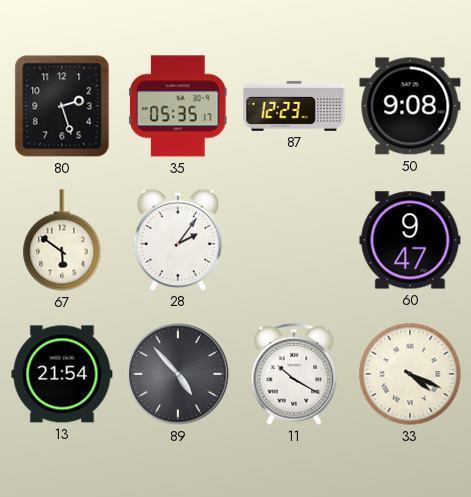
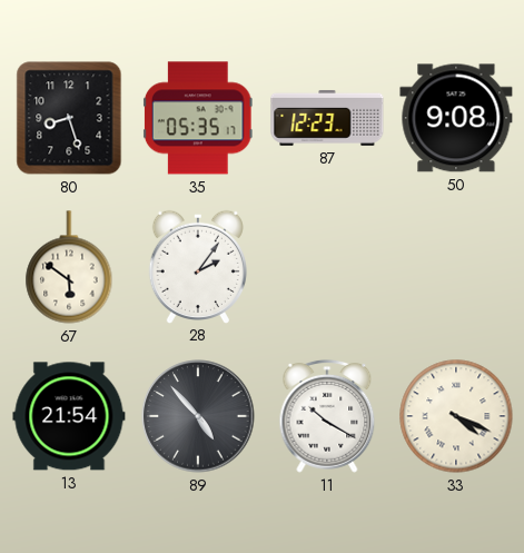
80: 2:27 -> 8:27
60: 9:47 -> none
